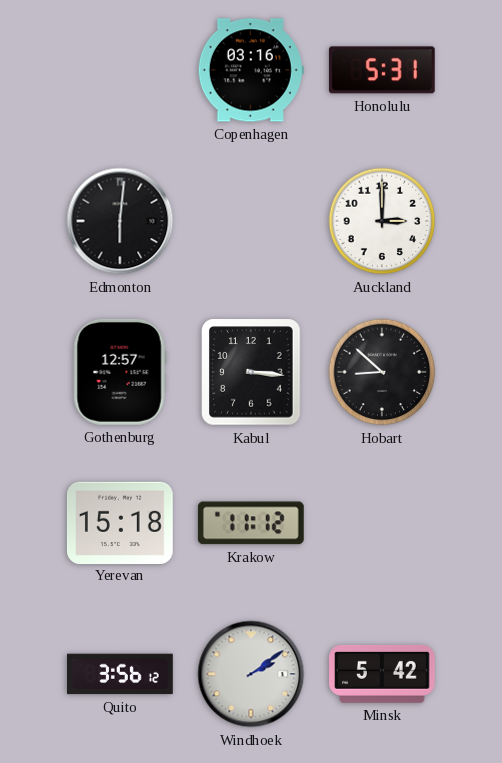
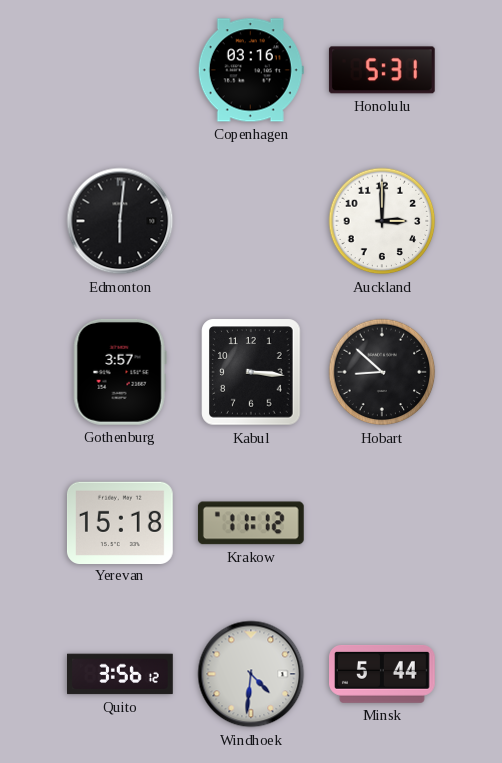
Gothenburg: 12:57 -> 3:57
Windhoek: 2:09 -> 4:31
Minsk: 5:42 -> 5:44
